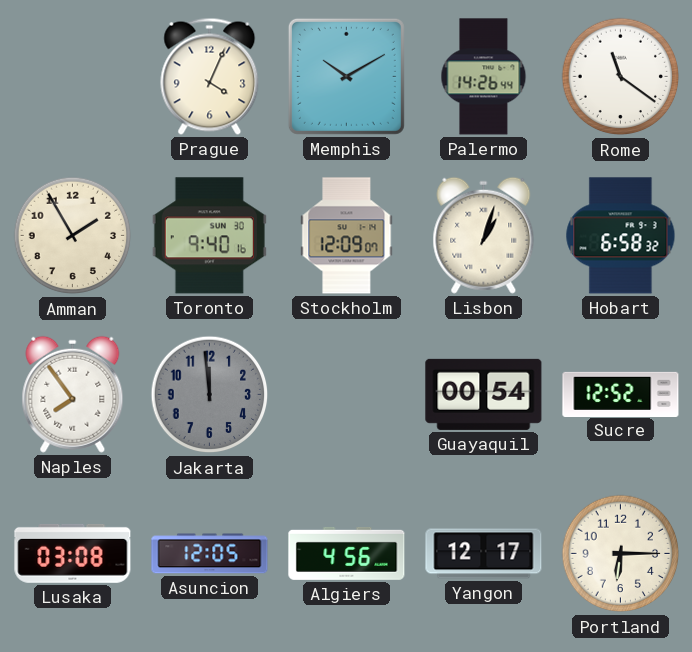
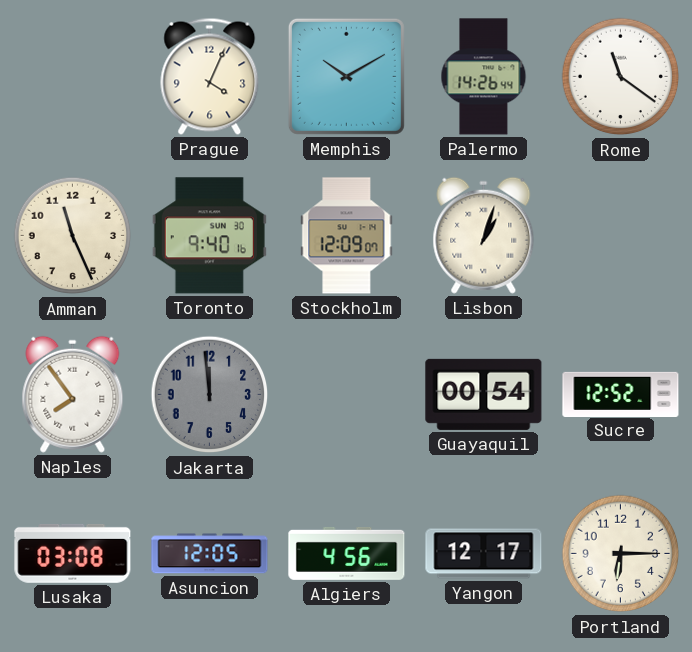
Amman: 1:55 -> 11:26
Hobart: 6:58 -> none
